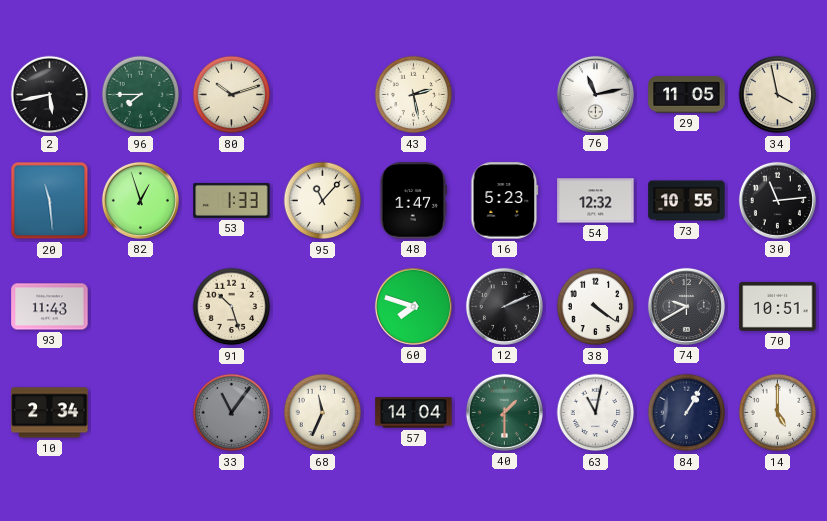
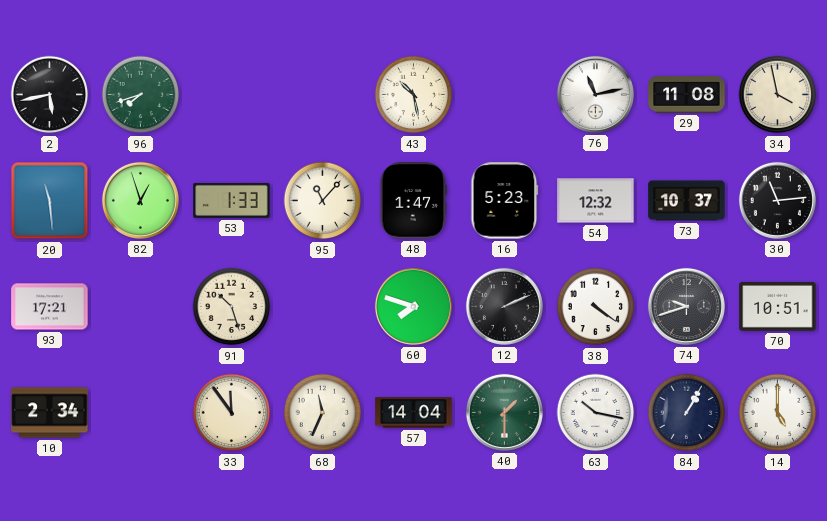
96: 7:45 -> 7:42
80: 10:12 -> none
43: 2:28 -> 10:28
29: 11:05 -> 11:08
73: 10:55 -> 10:37
93: 11:43 -> 17:21
74: 9:40 -> 9:42
33: 11:06 -> 11:54
33 dial: grey -> cream
63: 11:02 -> 10:17
